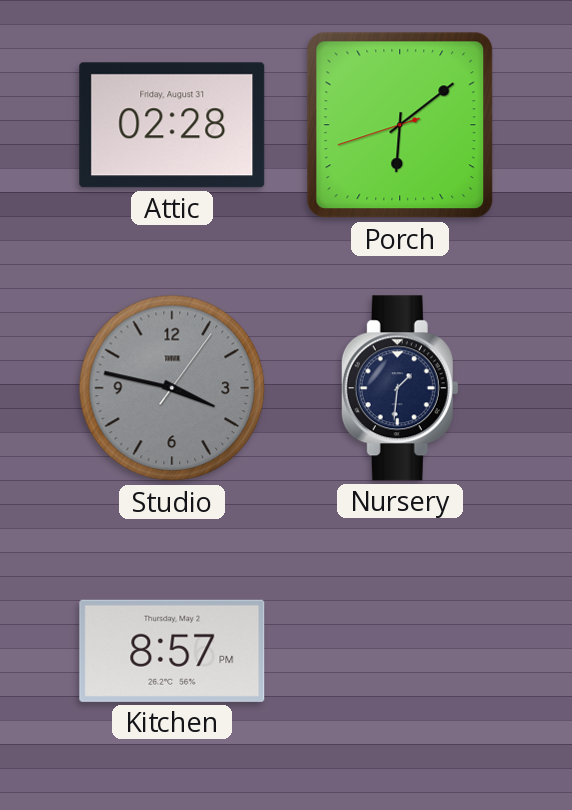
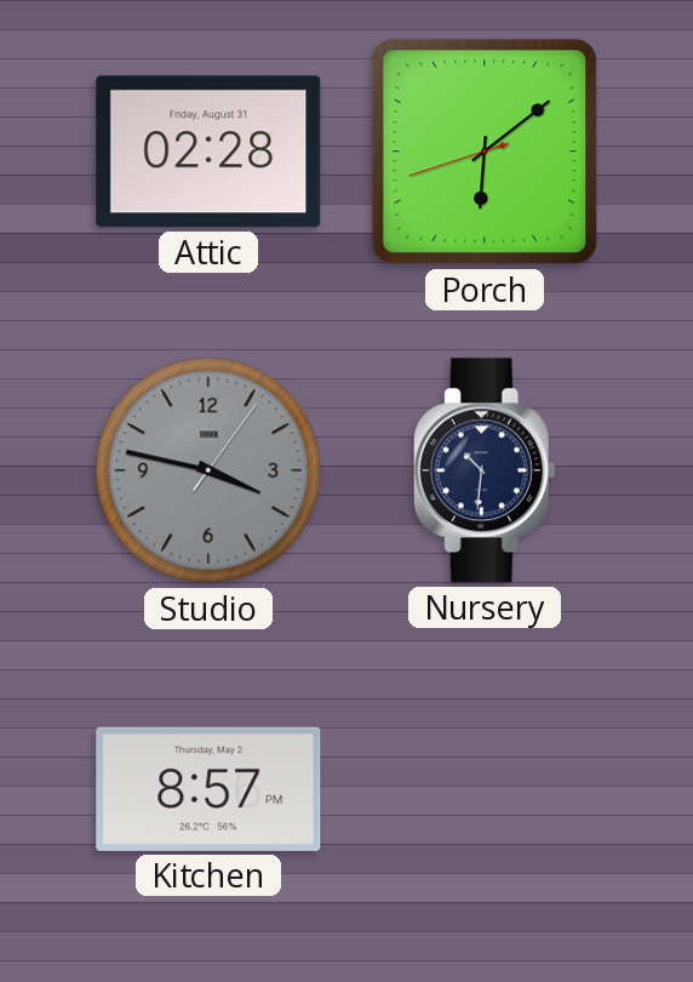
Nursery: 1:31 -> 10:31
